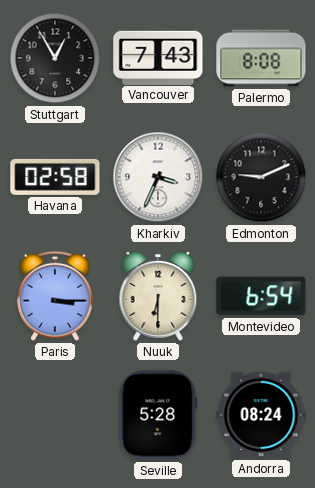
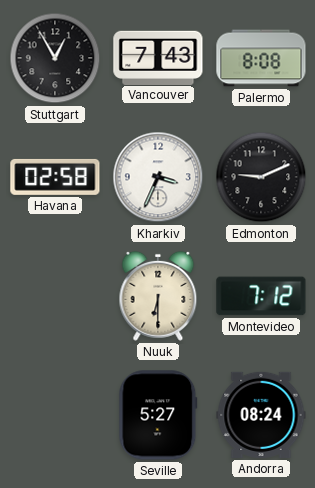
Paris: 3:15 -> none
Montevideo: 6:54 -> 7:12
Seville: 5:28 -> 5:27
